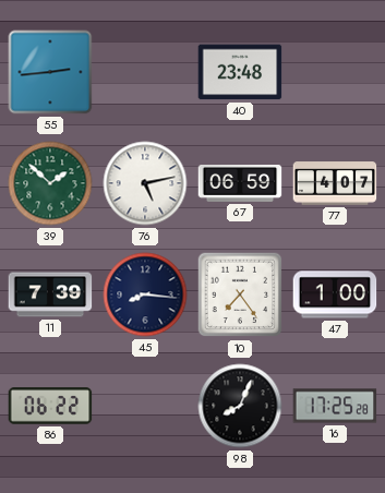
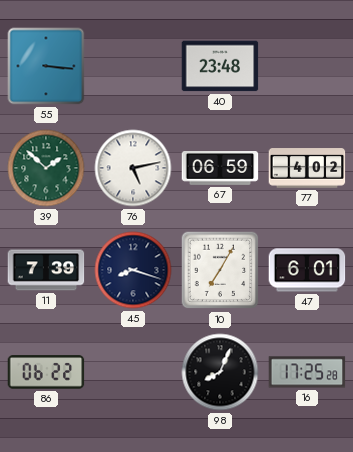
55: 2:44 -> 3:16
77: 4:07 -> 4:02
45: 8:16 -> 8:18
10: 7:24 -> 7:05
47: 1:00 -> 6:01
